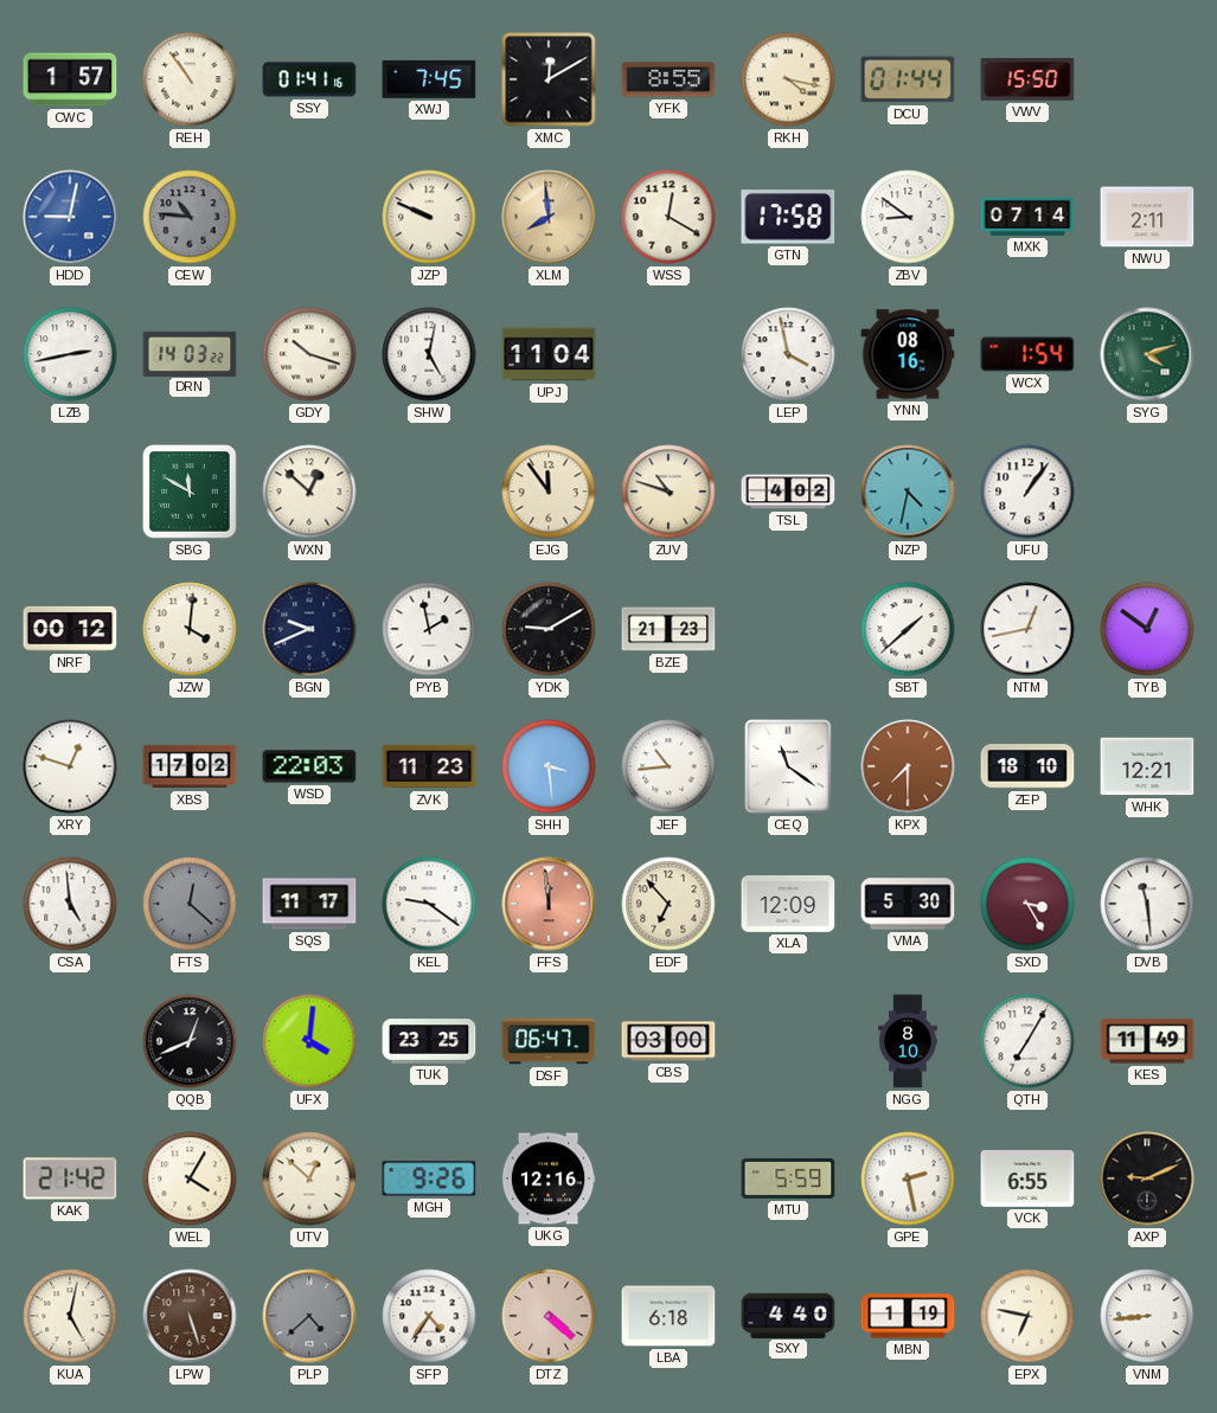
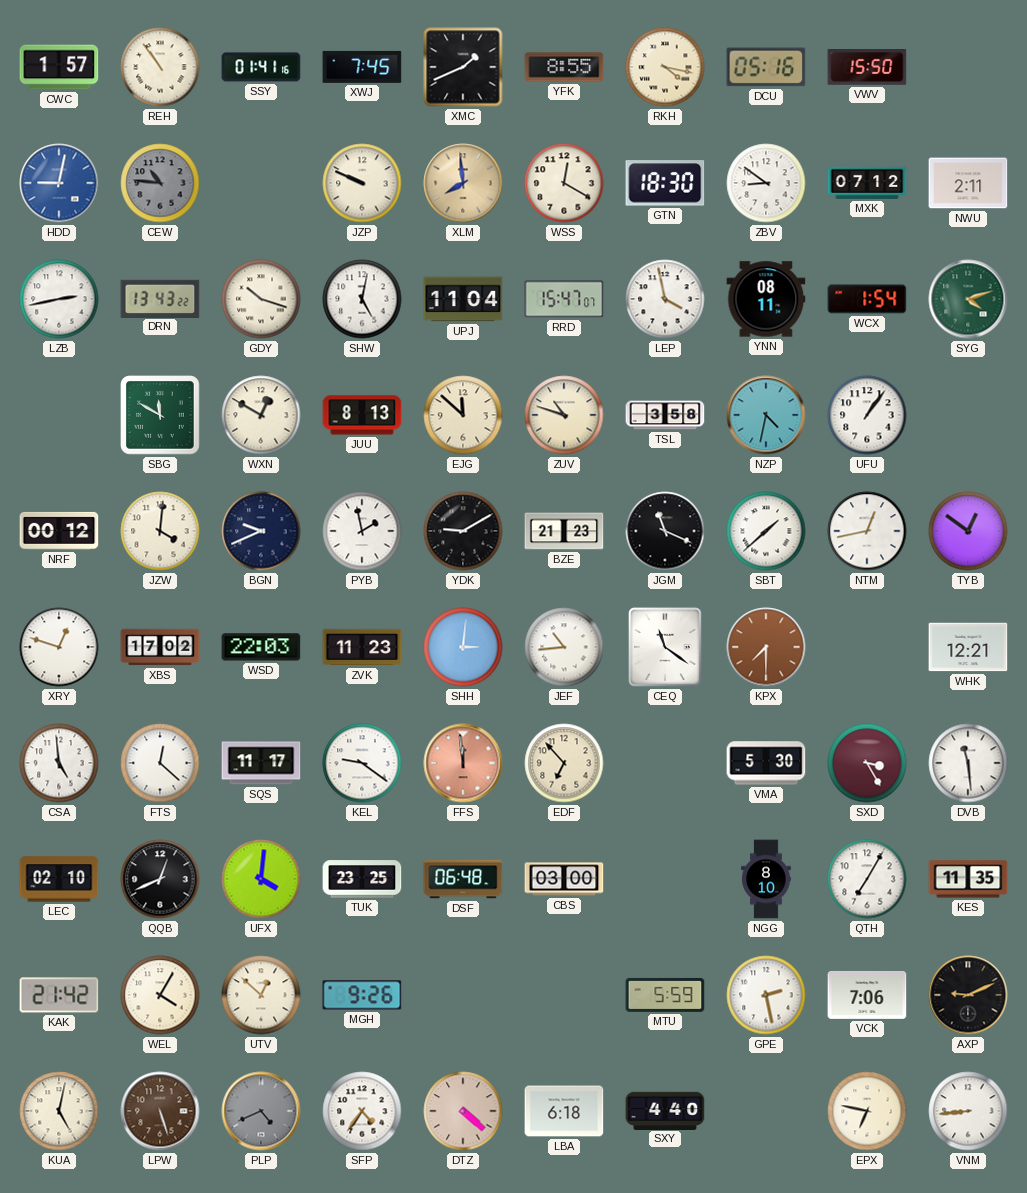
XMC: 12:10 -> 1:41
DCU: 01:44 -> 05:16
GTN: 17:58 -> 18:30
MXK: 07:14 -> 07:12
DRN: 14:03 -> 13:43
RRD: none -> 15:47
YNN: 08:16 -> 08:11
WXN: 12:52 -> 12:50
JUU: none -> 8:13
EJG: 11:54 -> 11:52
TSL: 4:02 -> 3:58
JGM: none -> 11:19
SHH: 3:29 -> 3:01
ZEP: 18:10 -> none
FTS dial: grey -> white
XLA: 12:09 -> none
LEC: none -> 02:10
DSF: 06:47 -> 06:48
KES: 11:49 -> 11:35
UKG: 12:16 -> none
VCK: 6:55 -> 7:06
PLP: 4:38 -> 4:41
MBN: 1:19 -> none
